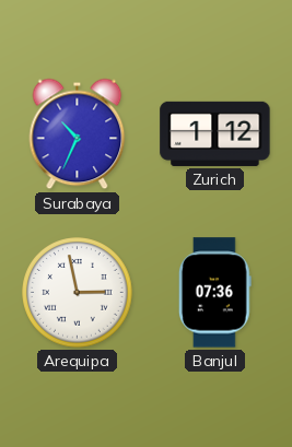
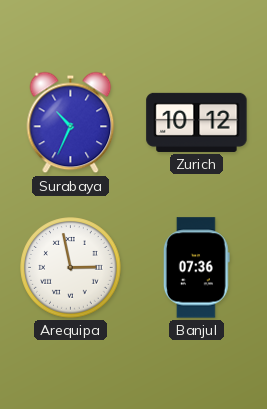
Zurich: 1:12 -> 10:12
